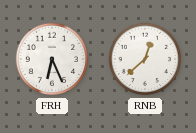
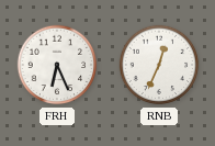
RNB: 12:38 -> 12:34
